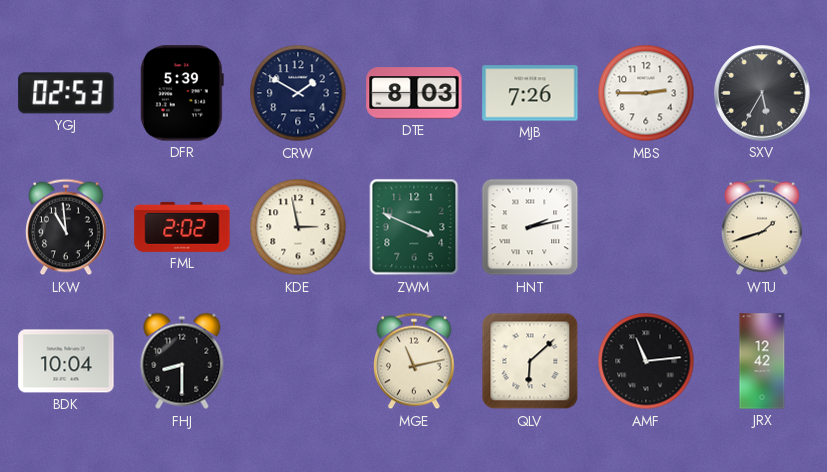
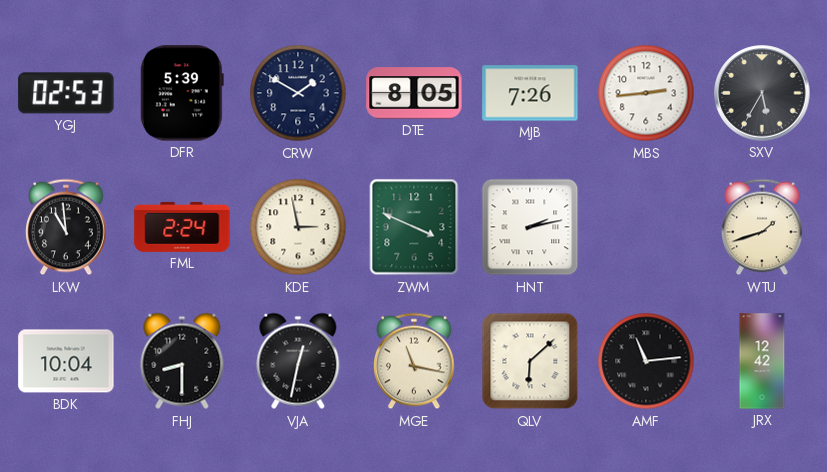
DTE: 8:03 -> 8:05
MBS: 2:45 -> 2:44
FML: 2:02 -> 2:24
VJA: none -> 12:32
MGE: 11:13 -> 11:17
